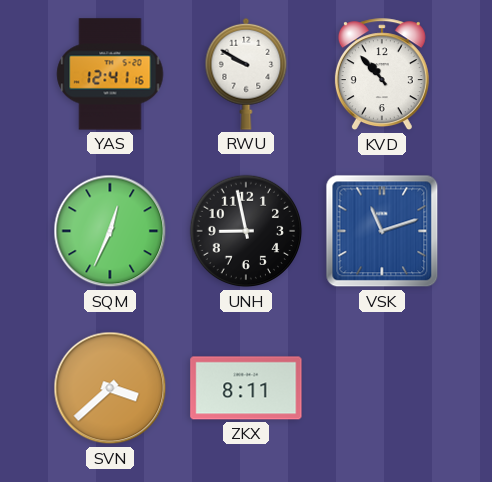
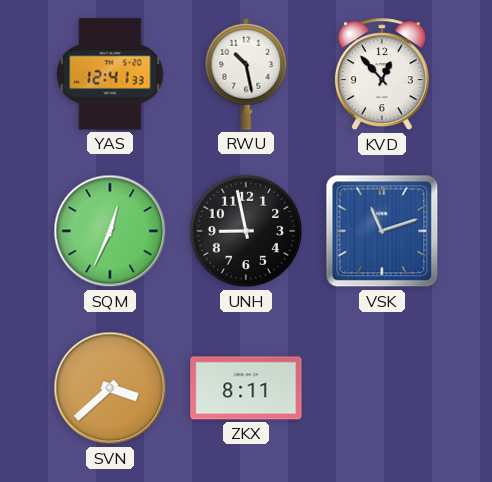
YAS: 12:41:16 -> 12:41:33
RWU: 9:50 -> 10:28
KVD: 10:53 -> 12:53
